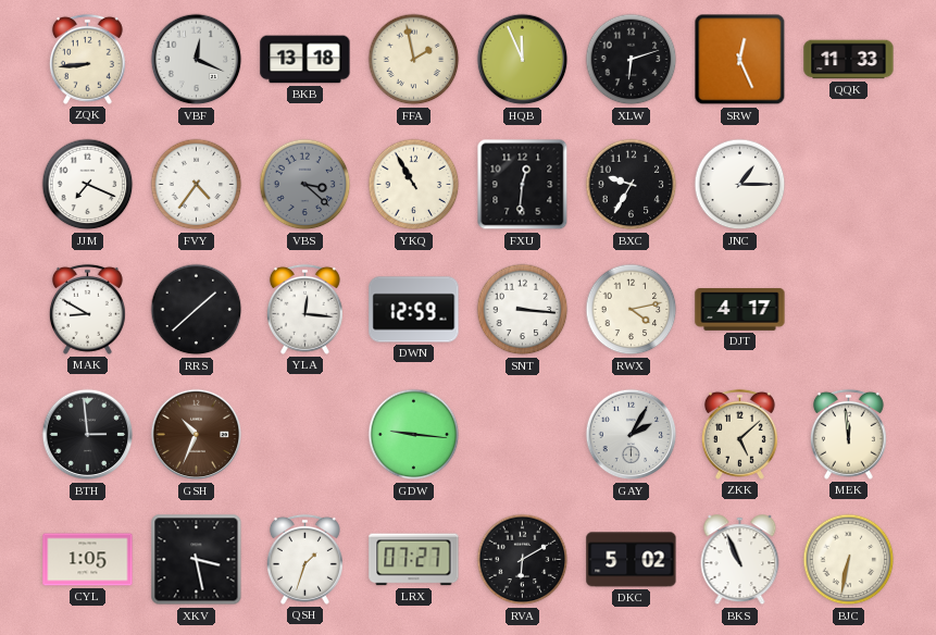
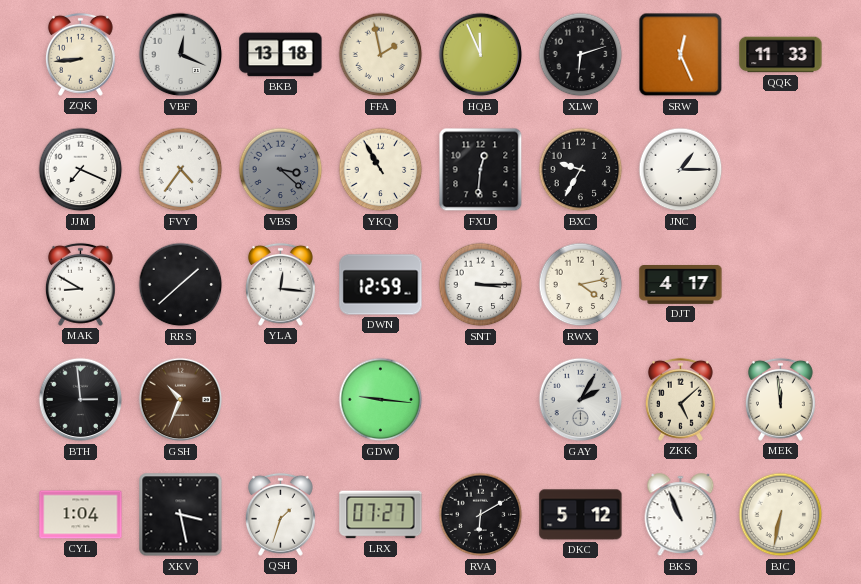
SNT: 3:16 -> 3:15
CYL: 1:05 -> 1:04
DKC: 5:02 -> 5:12
